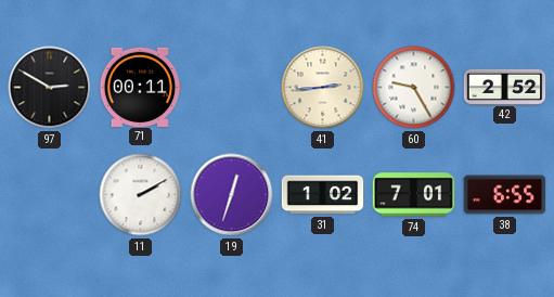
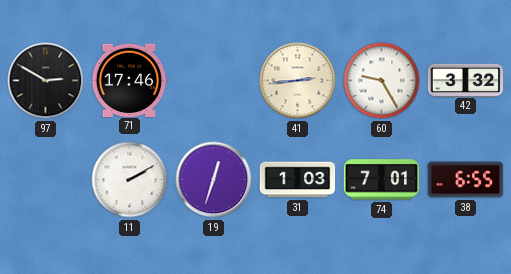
71: 00:11 -> 17:46
42: 2:52 -> 3:32
31: 1:02 -> 1:03
